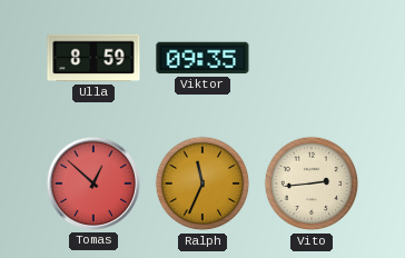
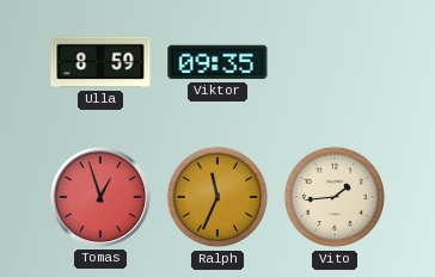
Tomas: 12:52 -> 12:57
Vito: 2:44 -> 1:44
